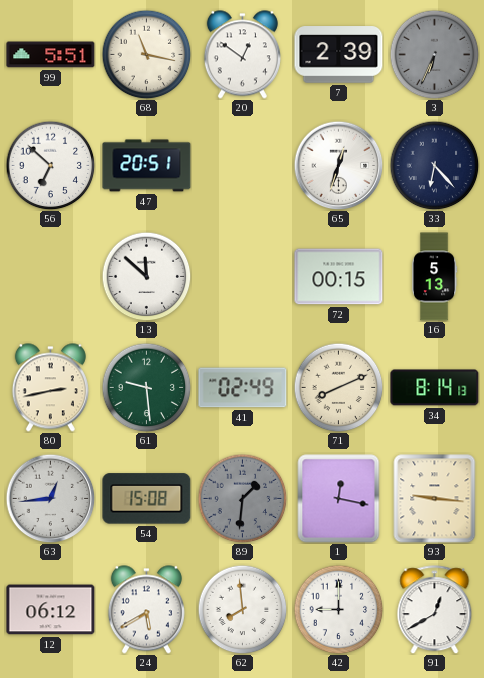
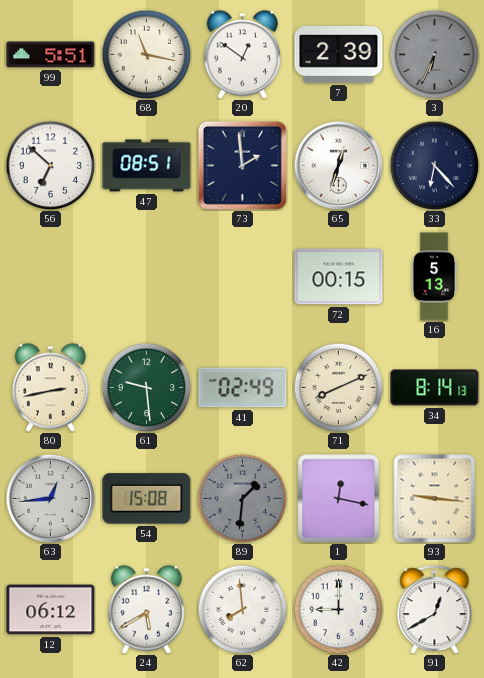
47: 20:51 -> 08:51
73: none -> 1:59
13: 11:52 -> none
